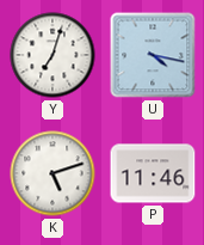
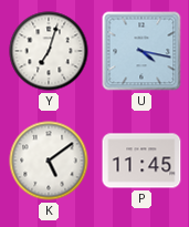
K: 5:12 -> 5:09
P: 11:46 -> 11:45
